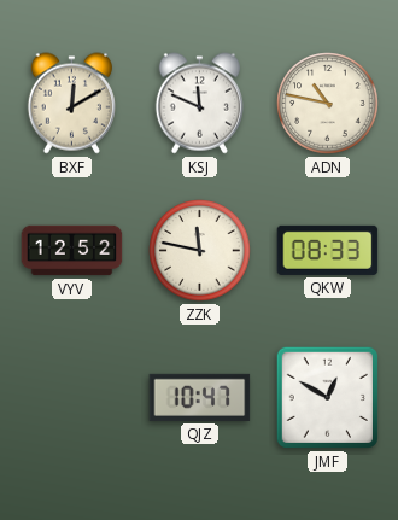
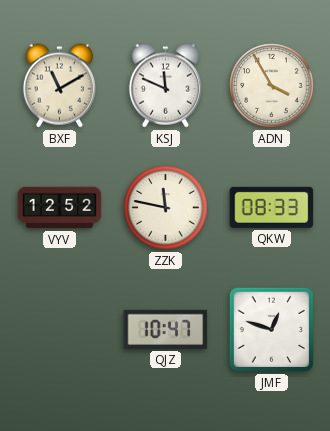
BXF: 12:10 -> 11:10
ADN: 10:47 -> 3:55
JMF: 12:50 -> 12:48
